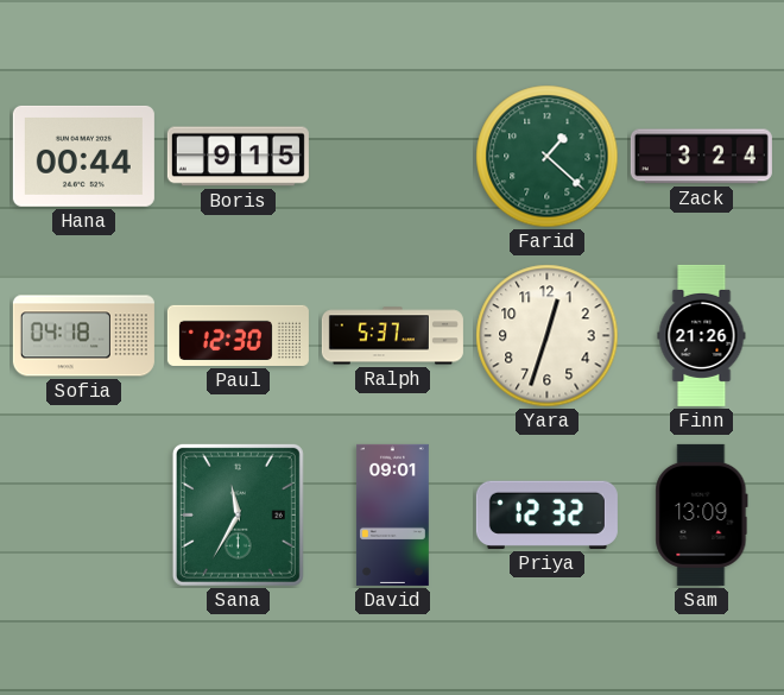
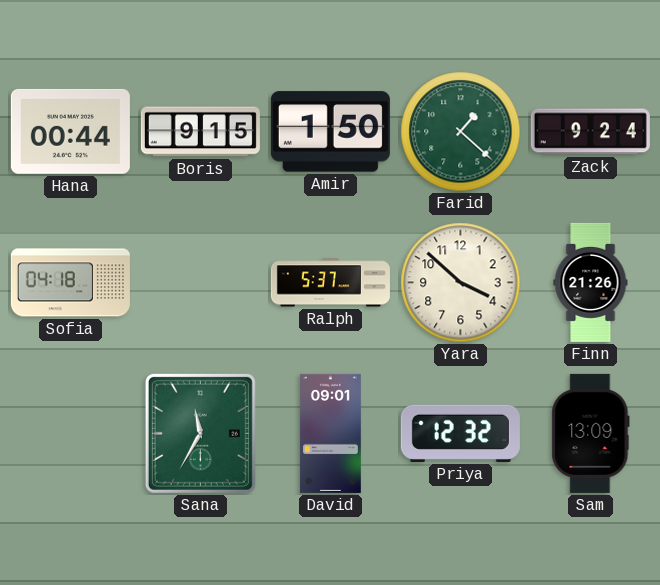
Amir: none -> 1:50
Zack: 3:24 -> 9:24
Paul: 12:30 -> none
Yara: 12:33 -> 3:52
